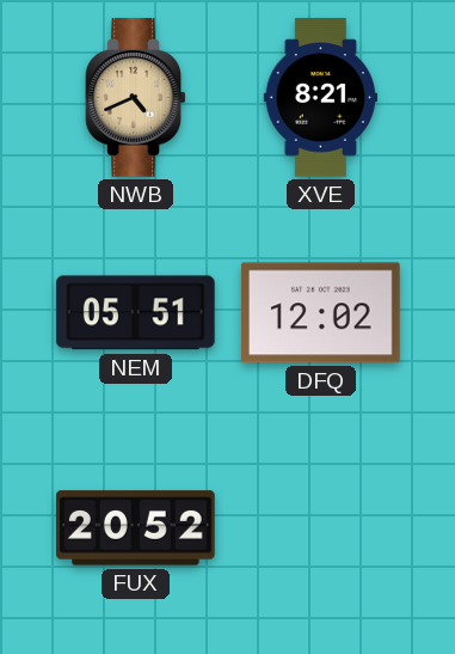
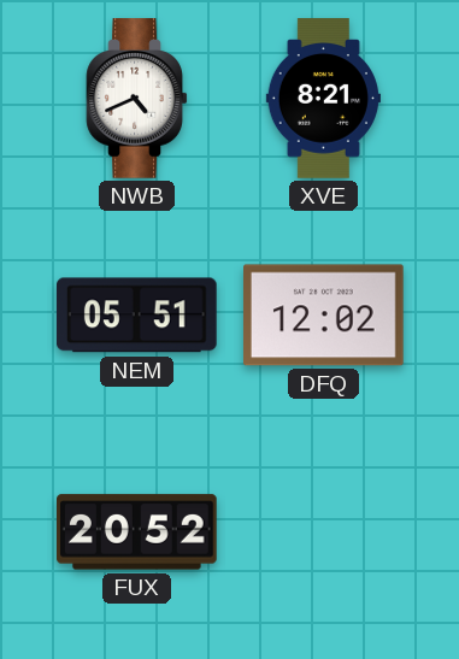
NWB dial: champagne -> white
